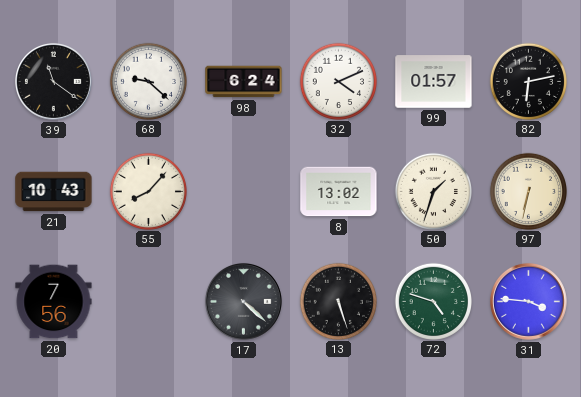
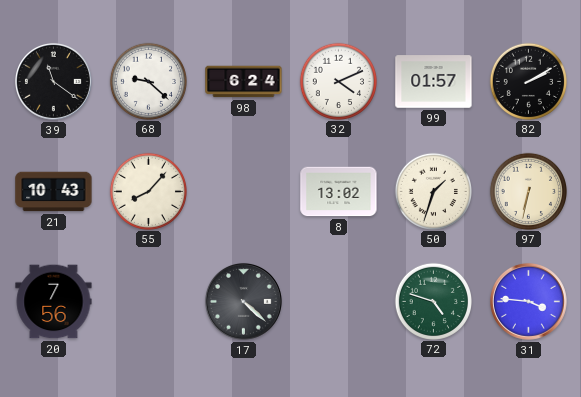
82: 6:13 -> 2:10
13: 5:27 -> none
